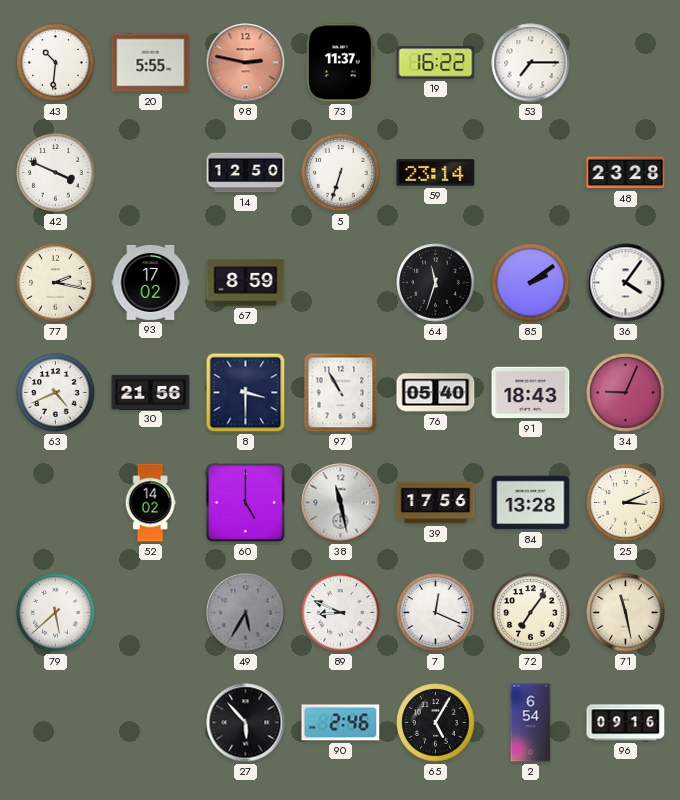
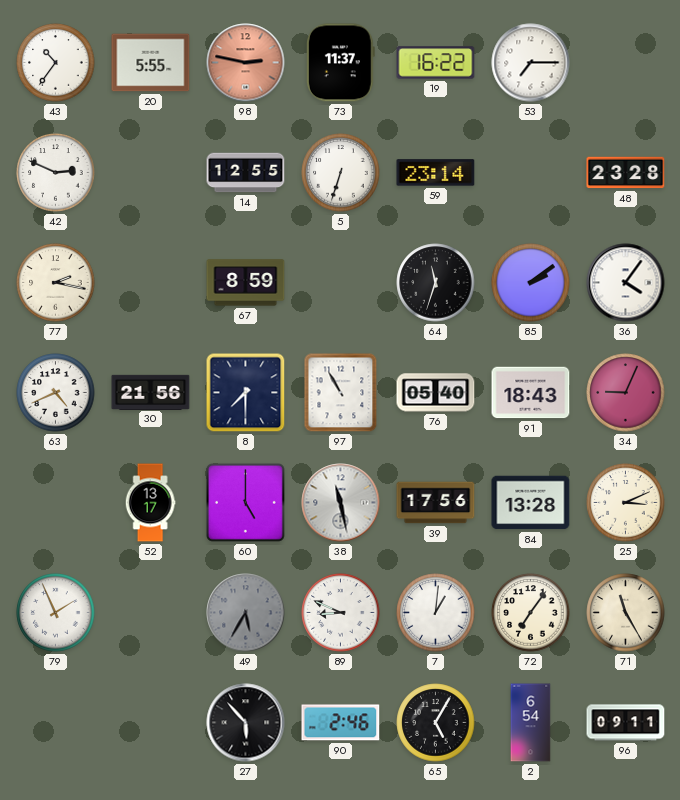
43: 10:31 -> 10:36
42: 3:49 -> 2:49
14: 12:50 -> 12:55
93: 17:02 -> none
8: 3:30 -> 7:30
52: 14:02 -> 13:17
79: 5:38 -> 1:56
7: 12:19 -> 1:01
71: 11:28 -> 11:25
96: 09:16 -> 09:11
